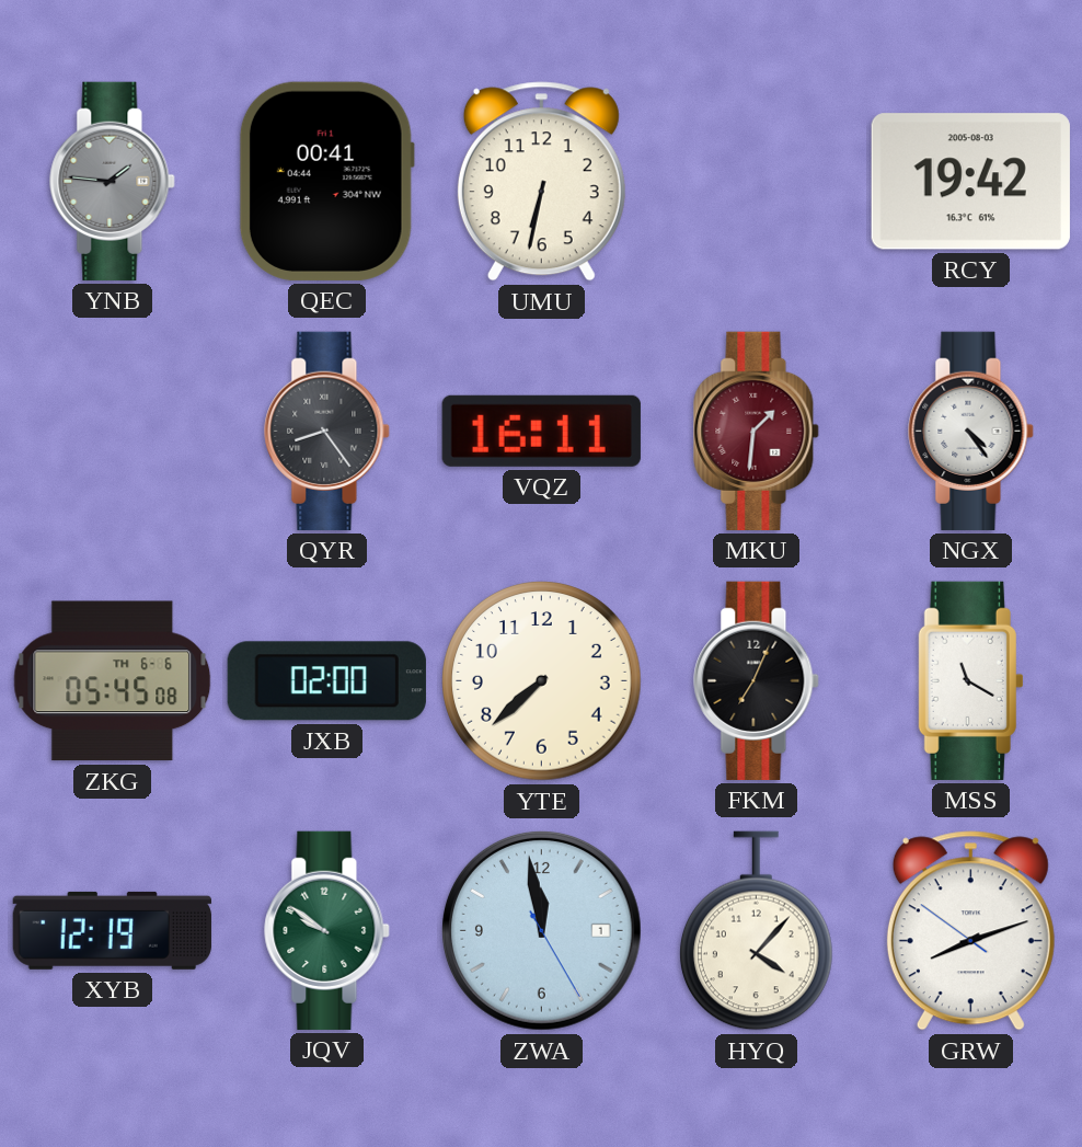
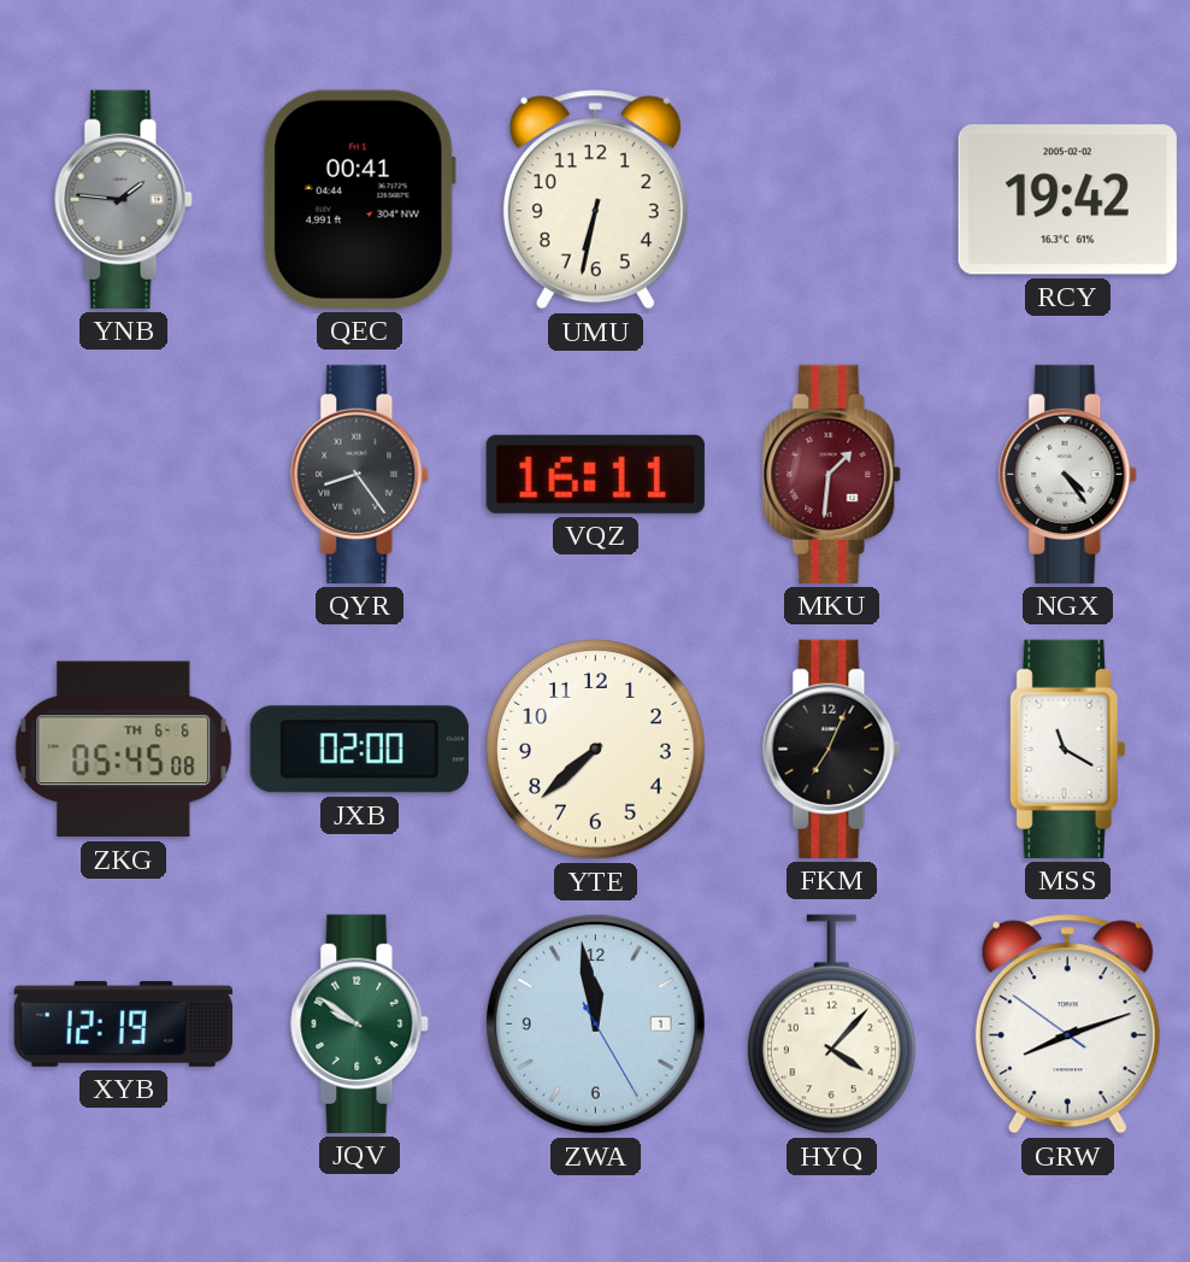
RCY date: 2005-08-03 -> 2005-02-02
